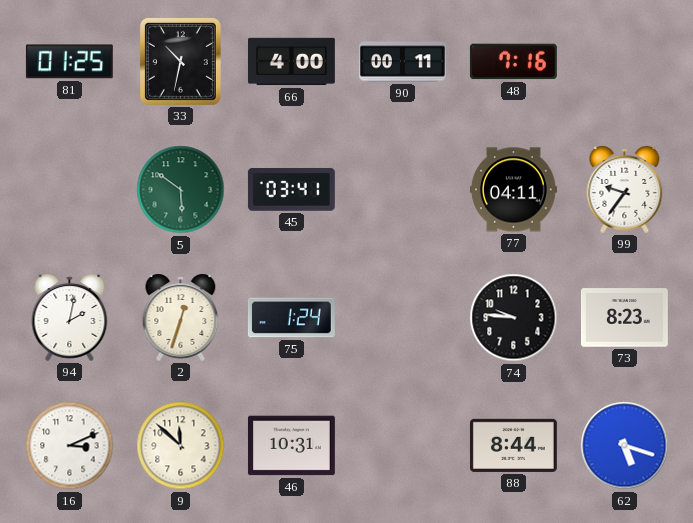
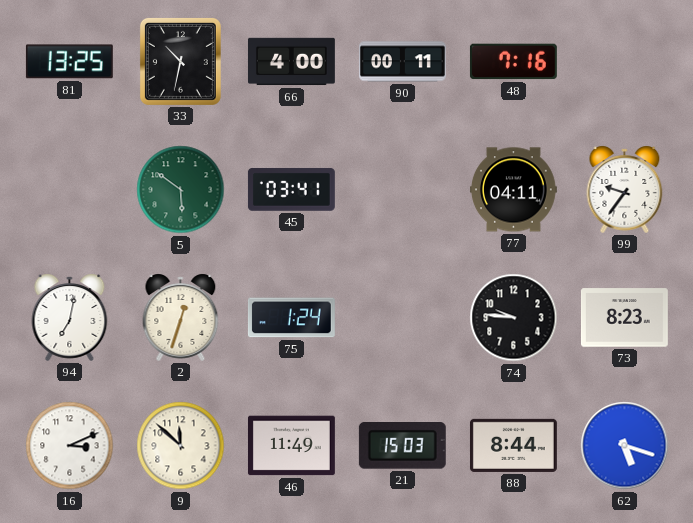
81: 01:25 -> 13:25
94: 2:02 -> 7:02
46: 10:31 -> 11:49
21: none -> 15:03
